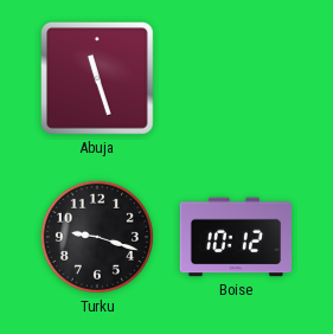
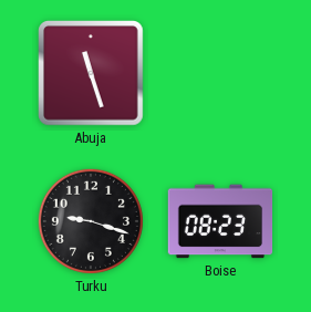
Boise: 10:12 -> 08:23
